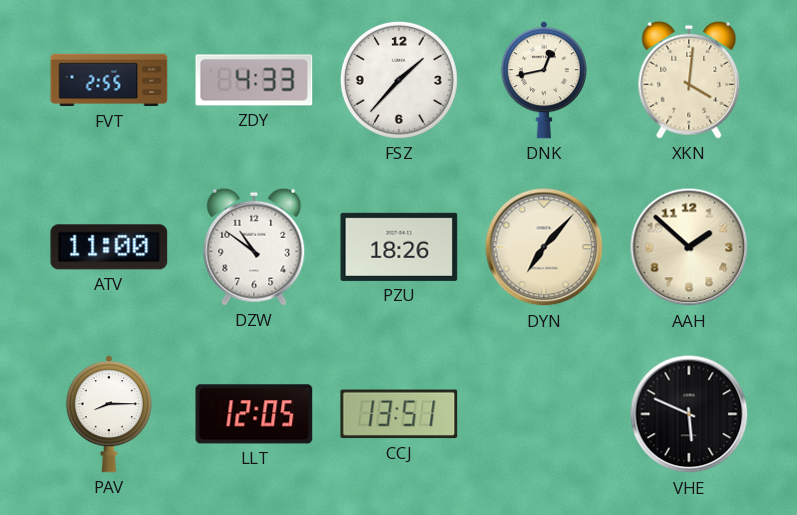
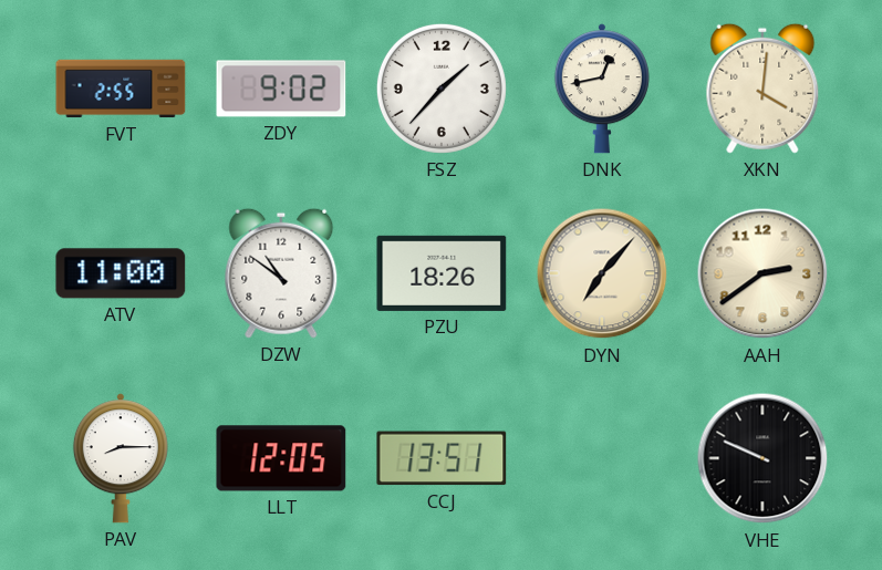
ZDY: 4:33 -> 9:02
AAH: 1:52 -> 2:39
VHE: 5:49 -> 9:49
